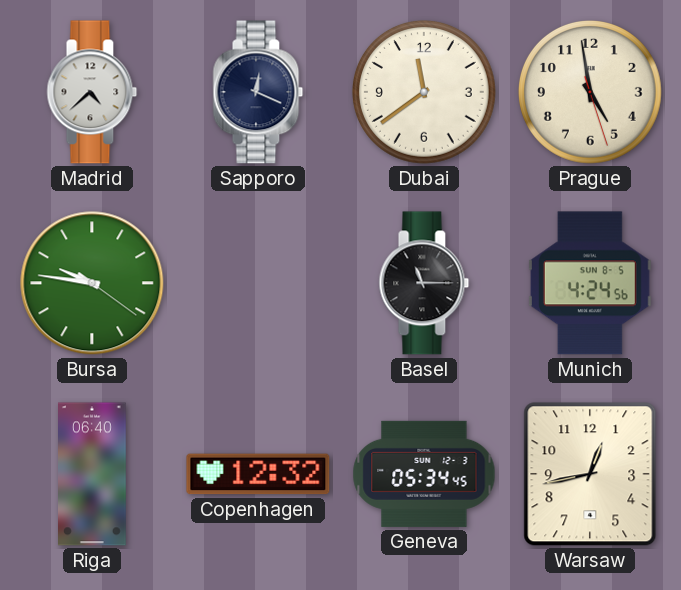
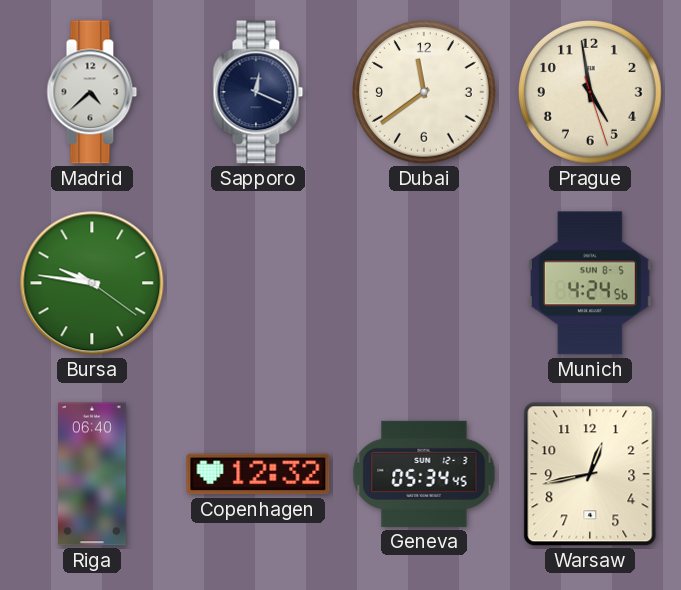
Basel: 11:15 -> none
